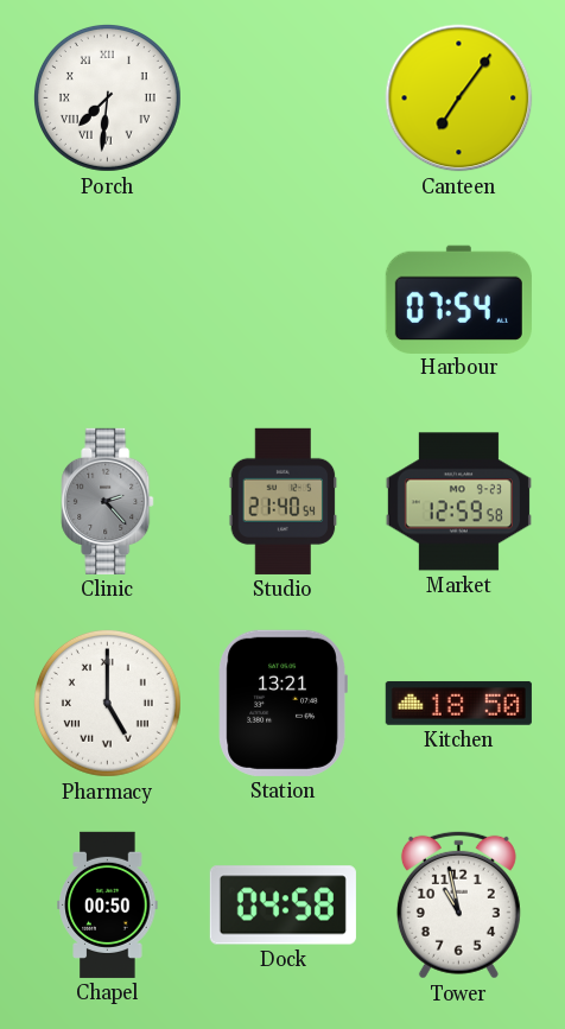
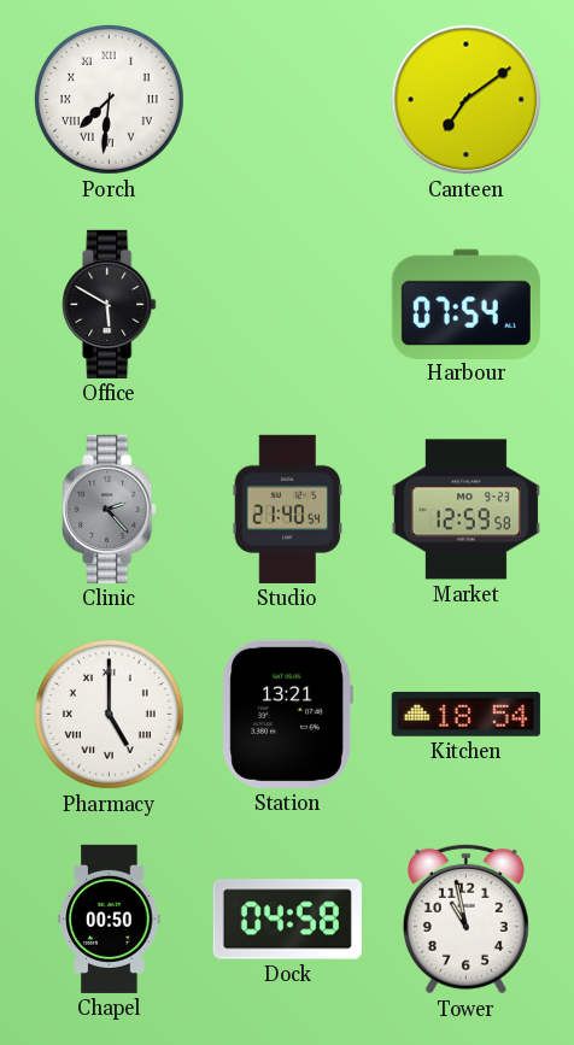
Canteen: 7:06 -> 7:09
Office: none -> 5:50
Kitchen: 18:50 -> 18:54
